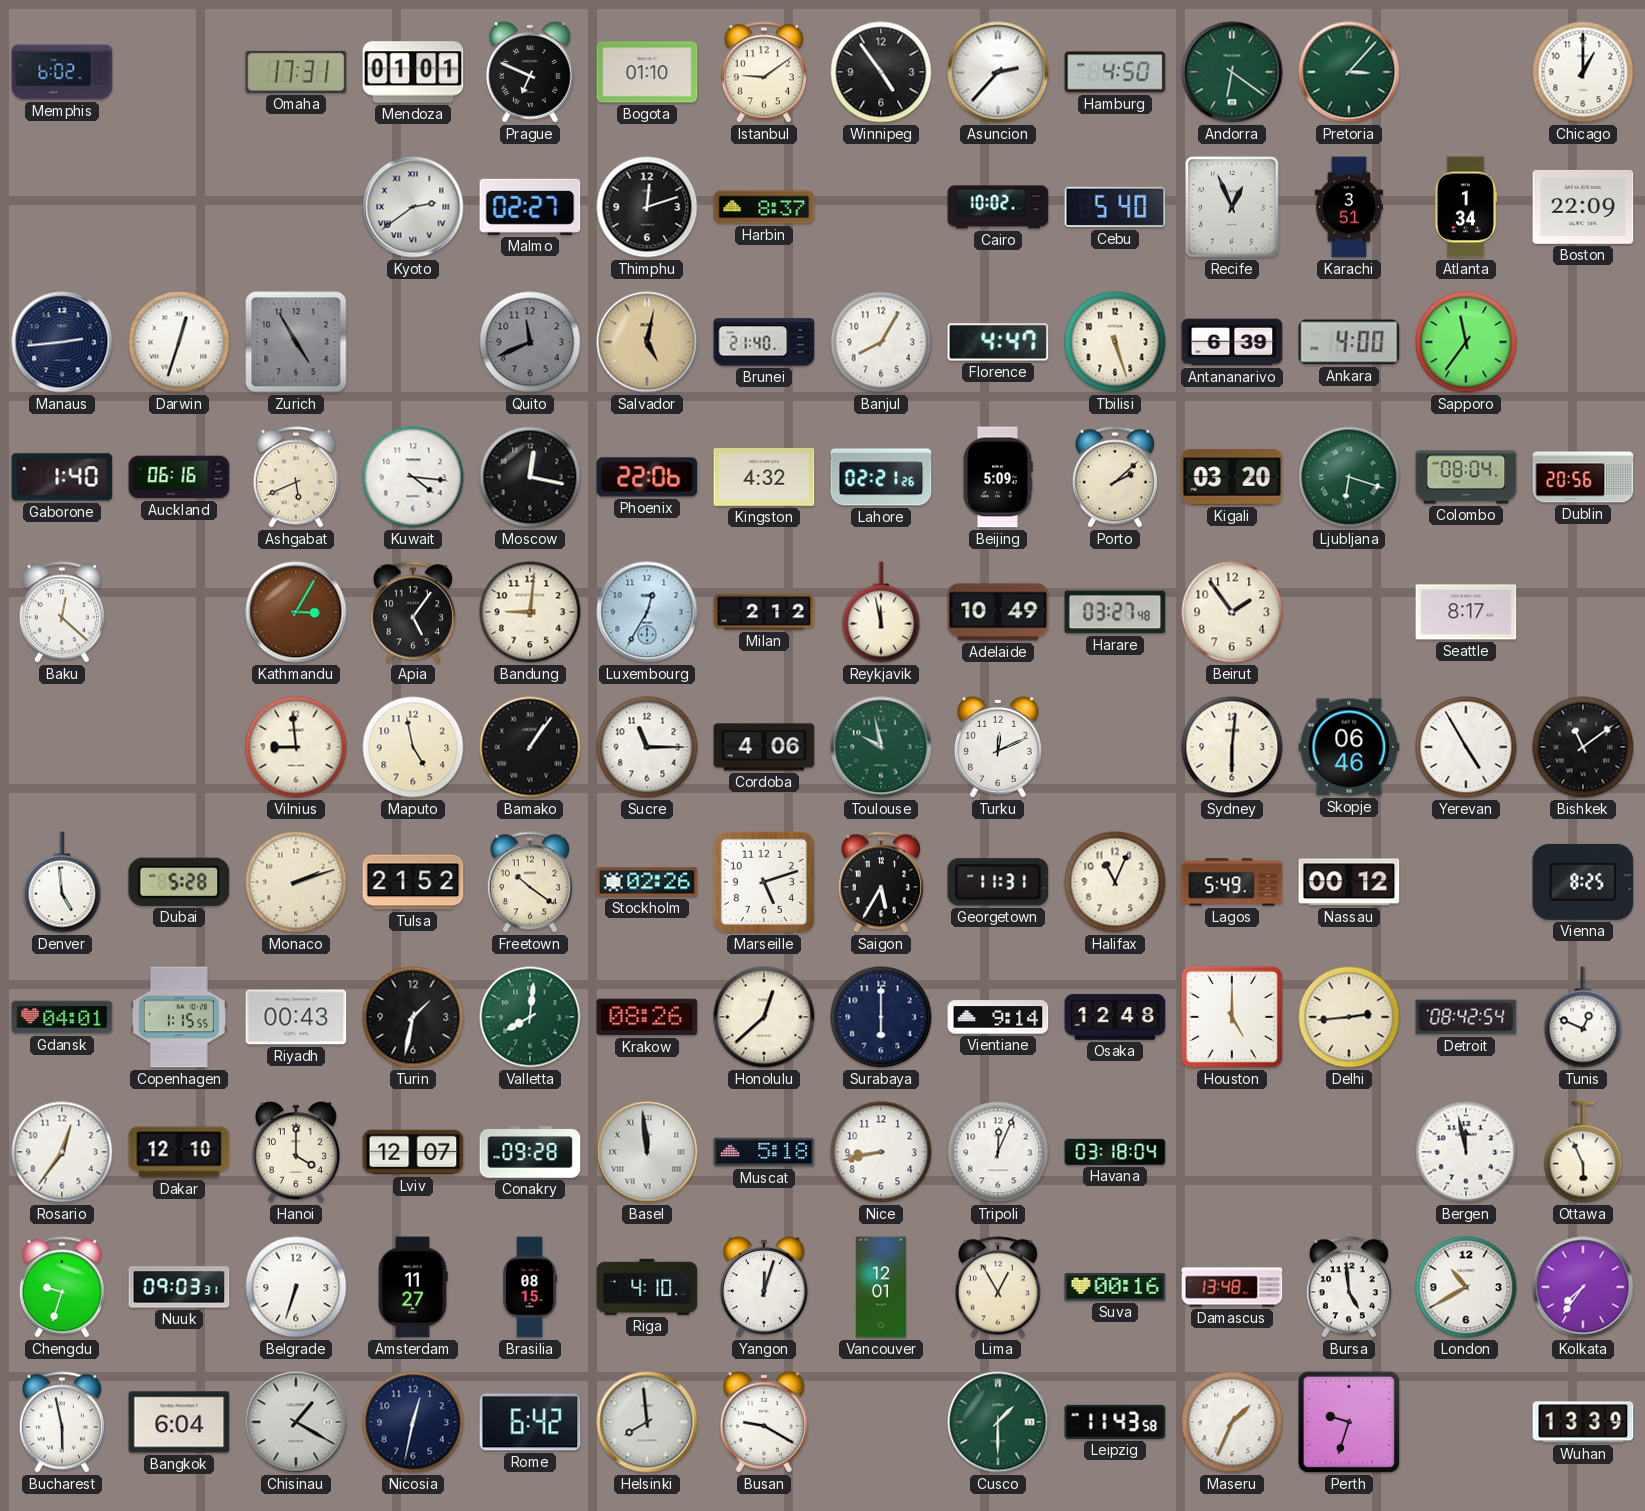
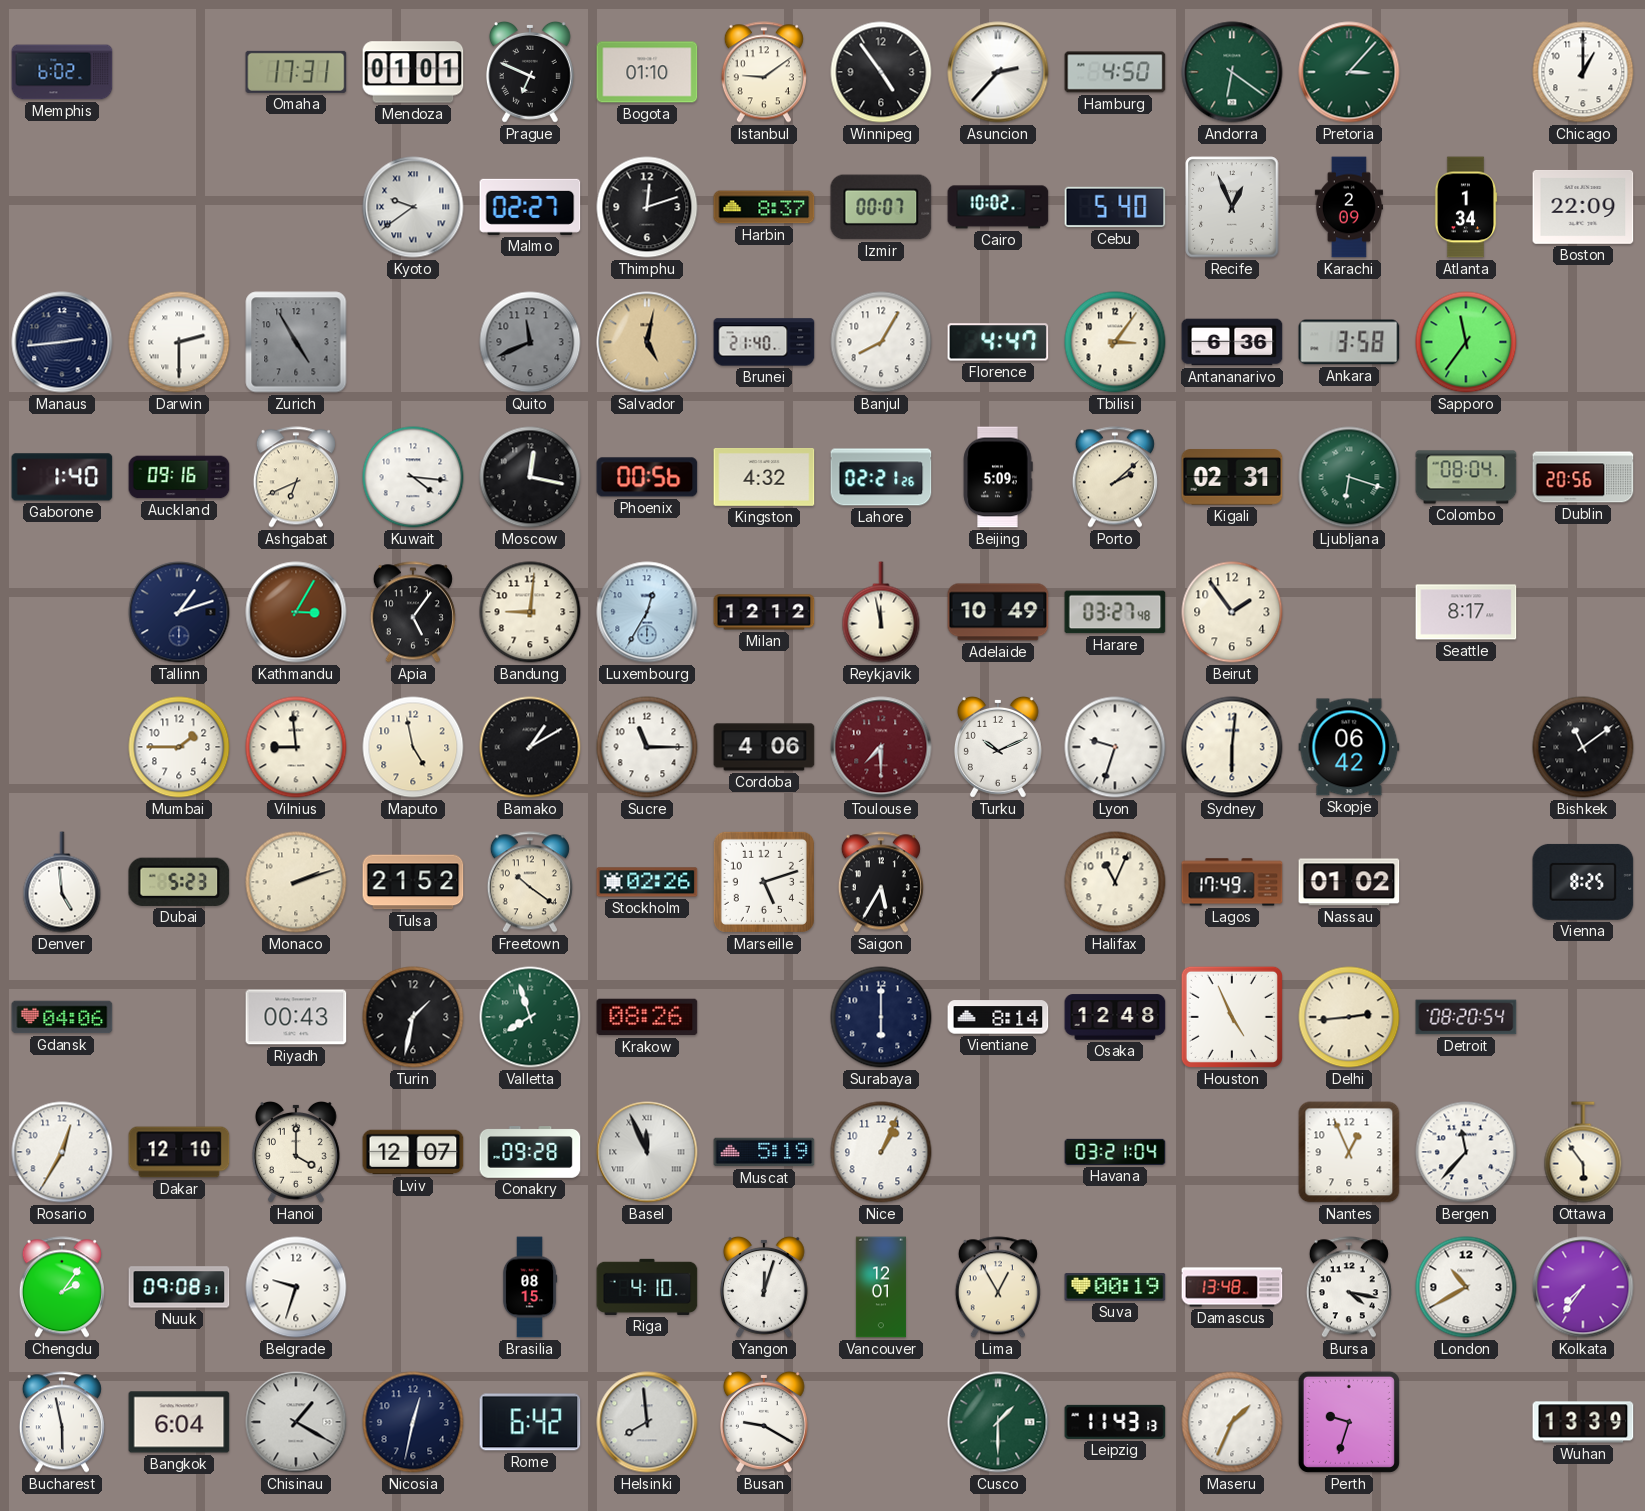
Kyoto: 2:39 -> 9:39
Izmir: none -> 00:07
Karachi: 3:51 -> 2:09
Darwin: 12:33 -> 2:30
Tbilisi: 5:27 -> 3:06
Antananarivo: 6:39 -> 6:36
Ankara: 4:00 -> 3:58
Auckland: 06:16 -> 09:16
Ashgabat: 5:41 -> 6:41
Phoenix: 22:06 -> 00:56
Kigali: 03:20 -> 02:31
Baku: 12:22 -> none
Tallinn: none -> 1:12
Milan: 2:12 -> 12:12
Mumbai: none -> 1:45
Bamako: 1:06 -> 1:10
Toulouse: 9:58 -> 7:30
Toulouse dial: green -> burgundy
Turku: 12:11 -> 10:11
Lyon: none -> 9:33
Skopje: 06:46 -> 06:42
Yerevan: 4:55 -> none
Dubai: 5:28 -> 5:23
Georgetown: 11:31 -> none
Lagos: 5:49 -> 17:49
Nassau: 00:12 -> 01:02
Gdansk: 04:01 -> 04:06
Copenhagen: 1:15 -> none
Valletta: 8:01 -> 7:57
Honolulu: 12:38 -> none
Vientiane: 9:14 -> 8:14
Houston: 5:00 -> 4:56
Detroit: 08:42 -> 08:20
Tunis: 12:49 -> none
Rosario: 12:36 -> 12:35
Basel: 11:59 -> 11:56
Muscat: 5:18 -> 5:19
Nice: 8:43 -> 1:04
Tripoli: 12:04 -> none
Havana: 03:18 -> 03:21
Nantes: none -> 12:56
Bergen: 11:58 -> 11:37
Ottawa: 5:56 -> 5:54
Chengdu: 9:33 -> 2:06
Nuuk: 09:03 -> 09:08
Belgrade: 6:33 -> 9:33
Amsterdam: 11:27 -> none
Suva: 00:16 -> 00:19
Bursa: 4:59 -> 4:17
Leipzig: 11:43:58 -> 11:43:13
